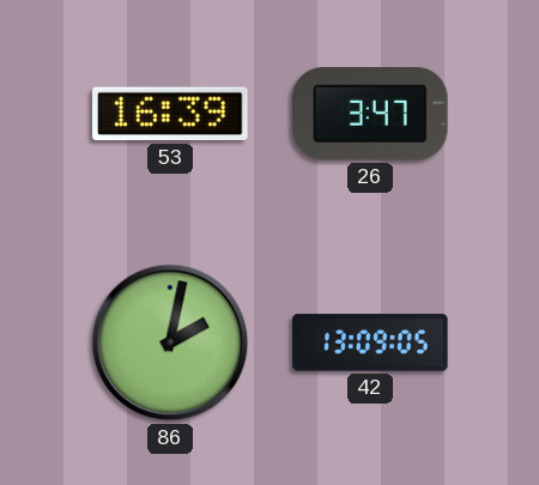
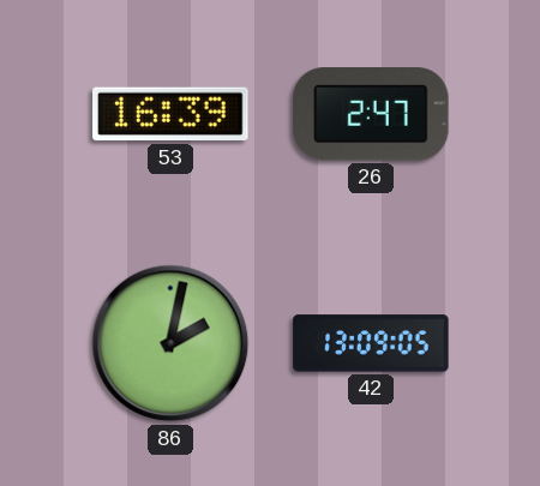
26: 3:47 -> 2:47
